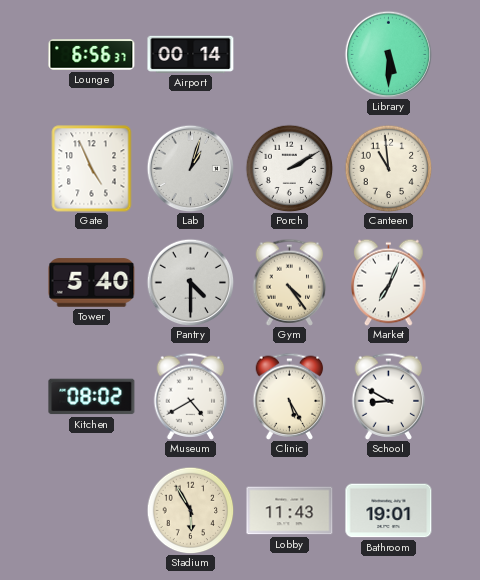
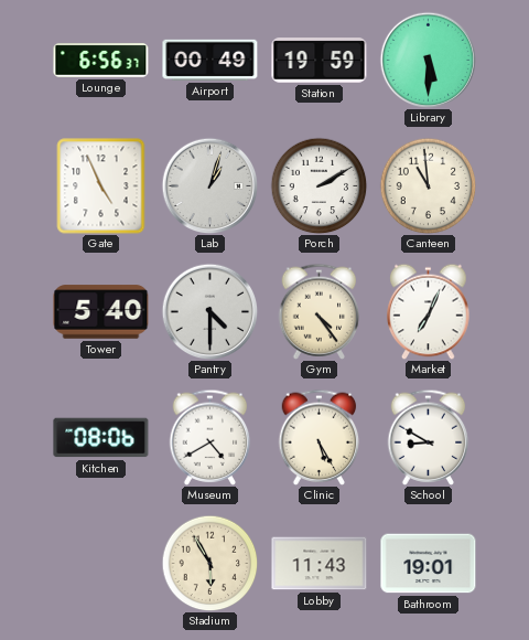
Airport: 00:14 -> 00:49
Station: none -> 19:59
Kitchen: 08:02 -> 08:06
